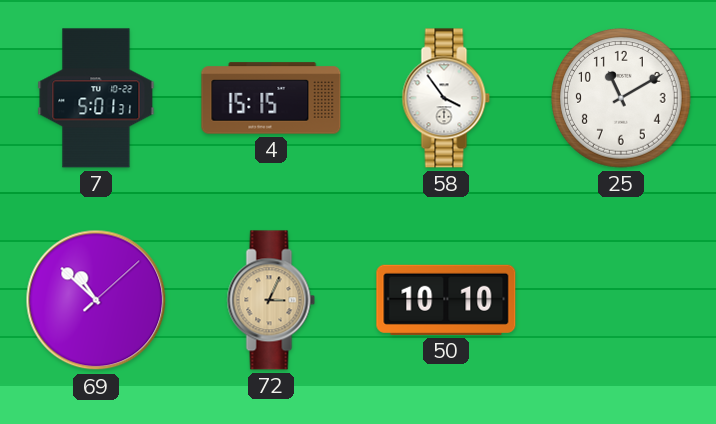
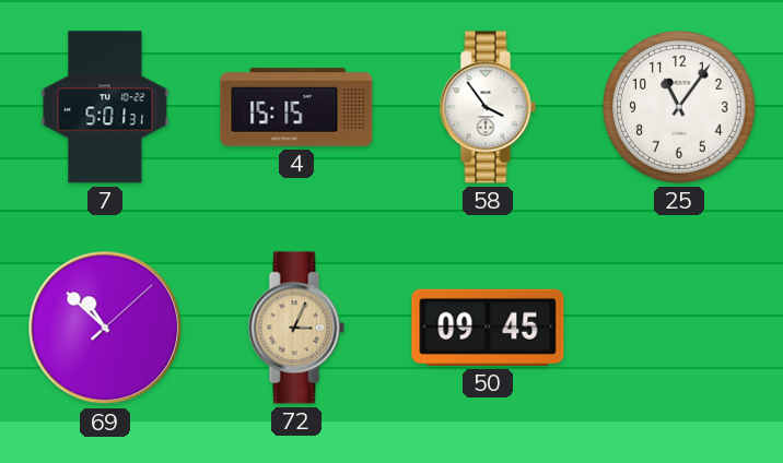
25: 11:10 -> 11:06
50: 10:10 -> 09:45
